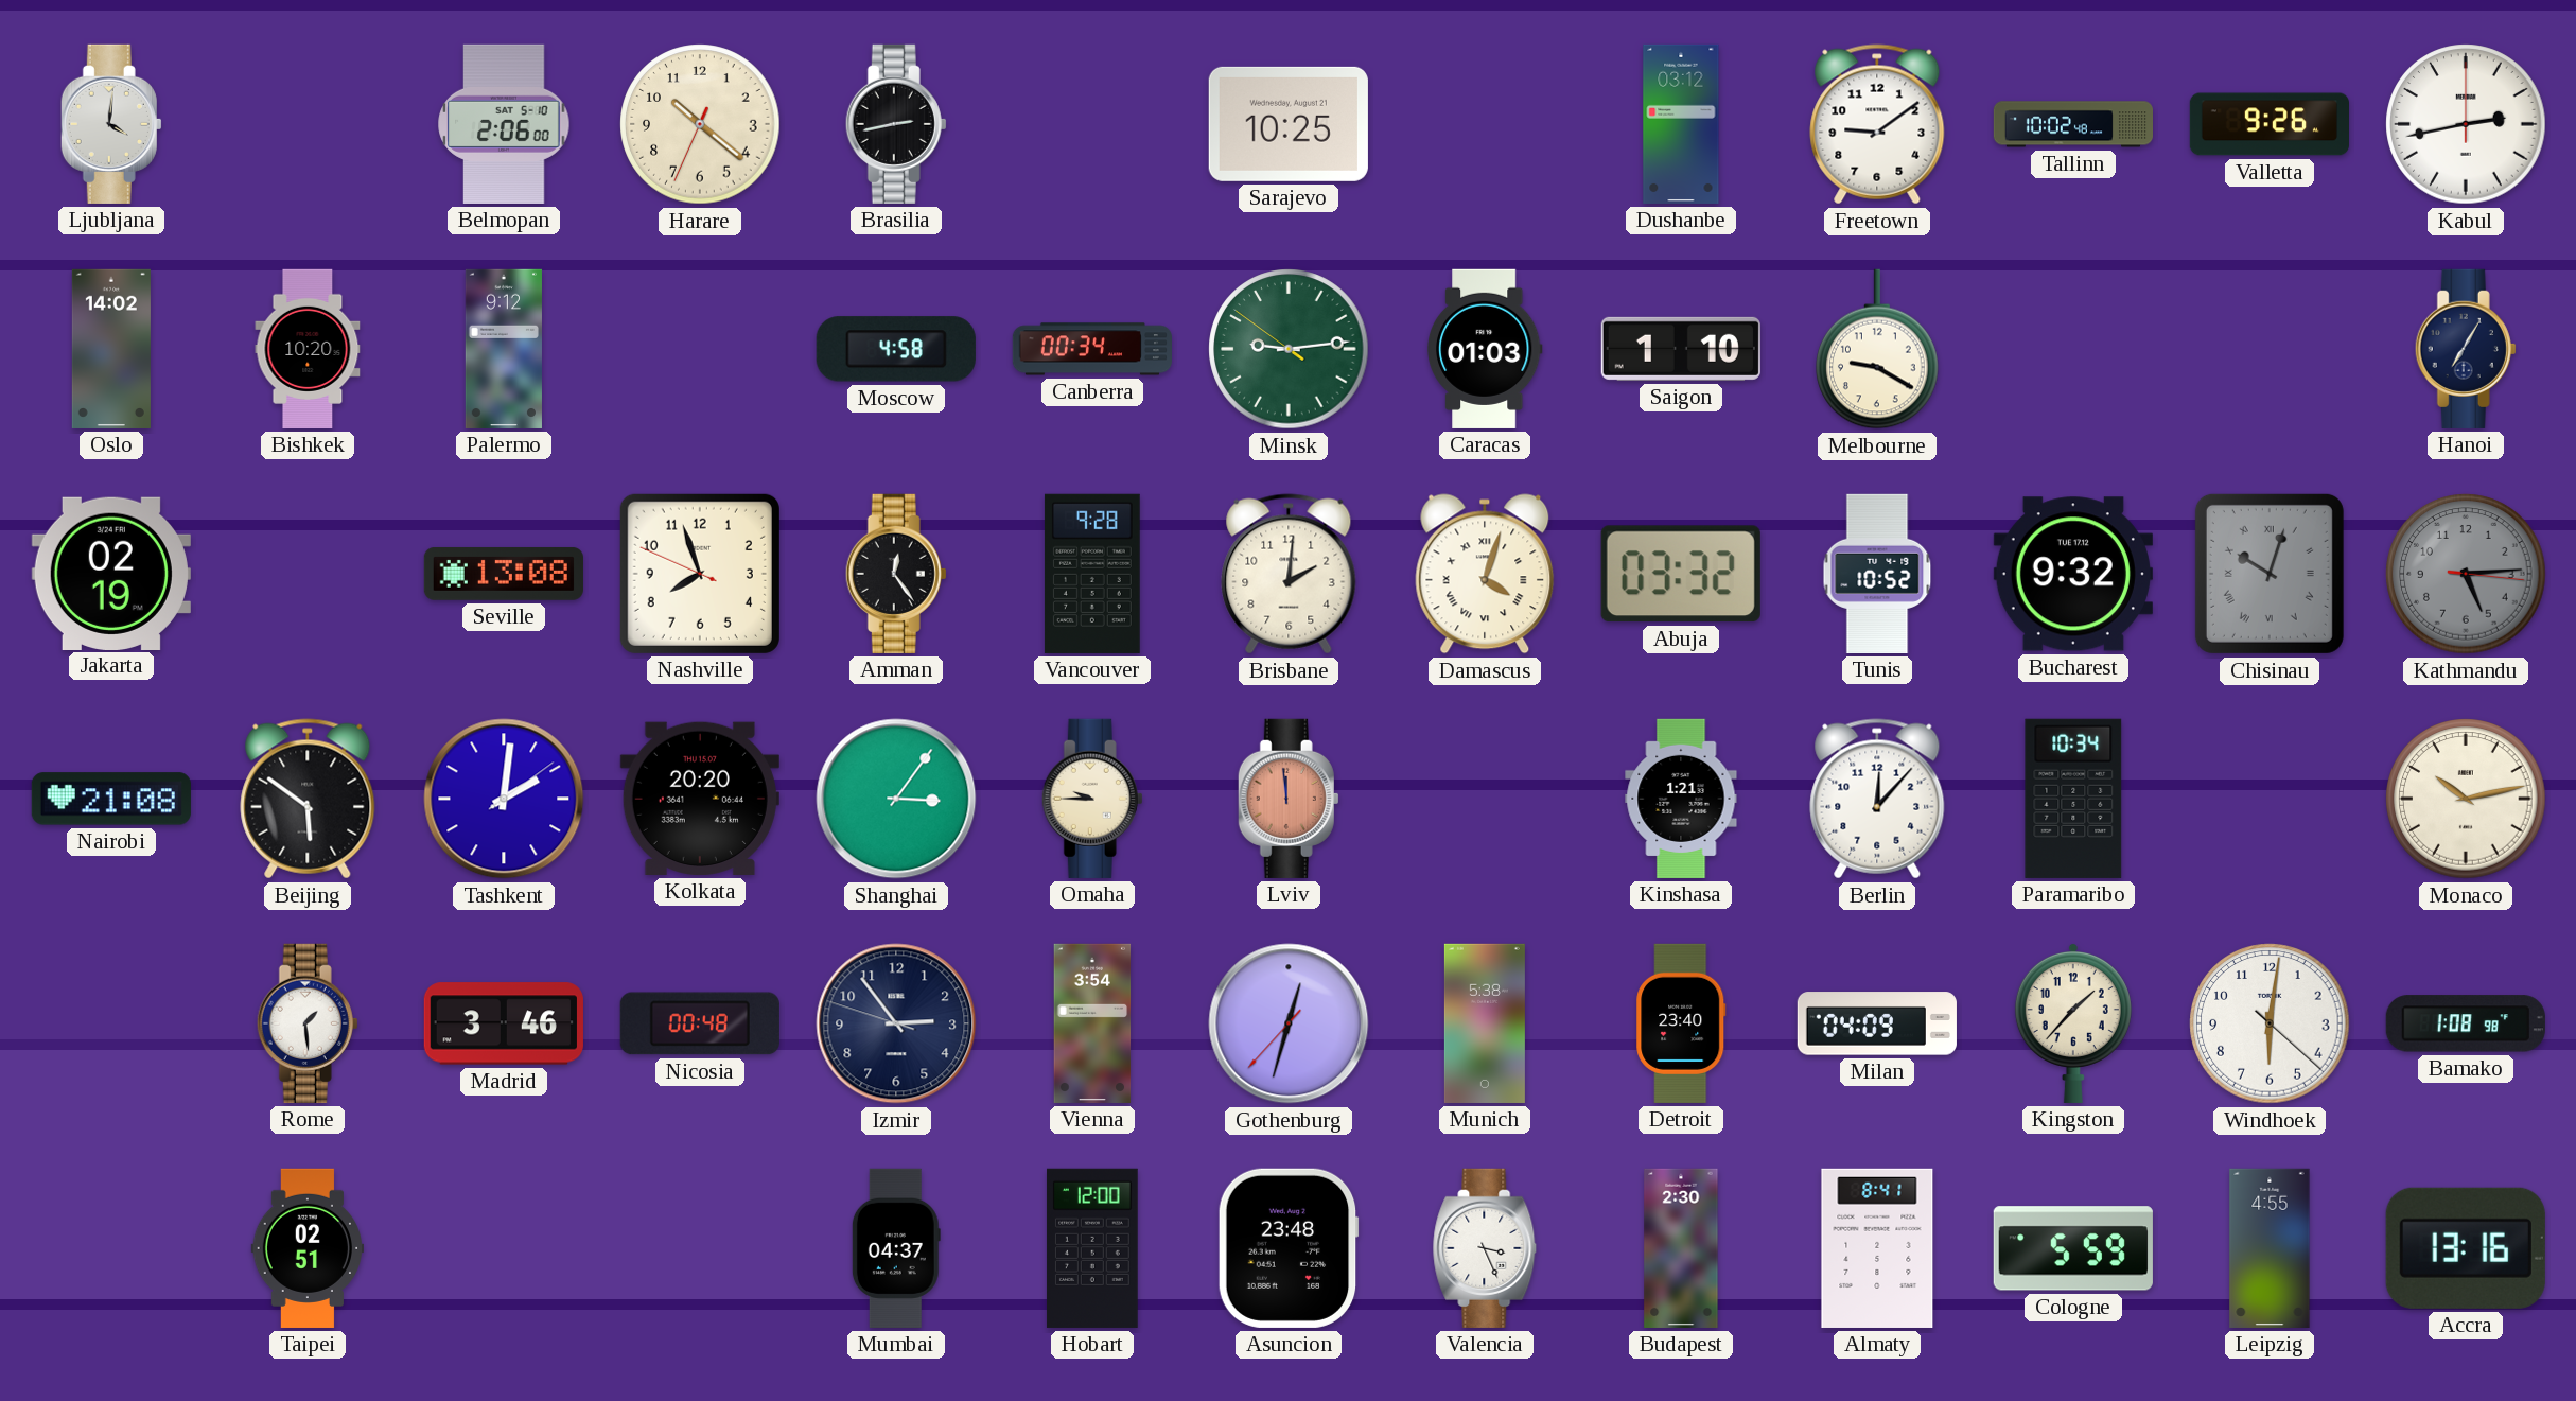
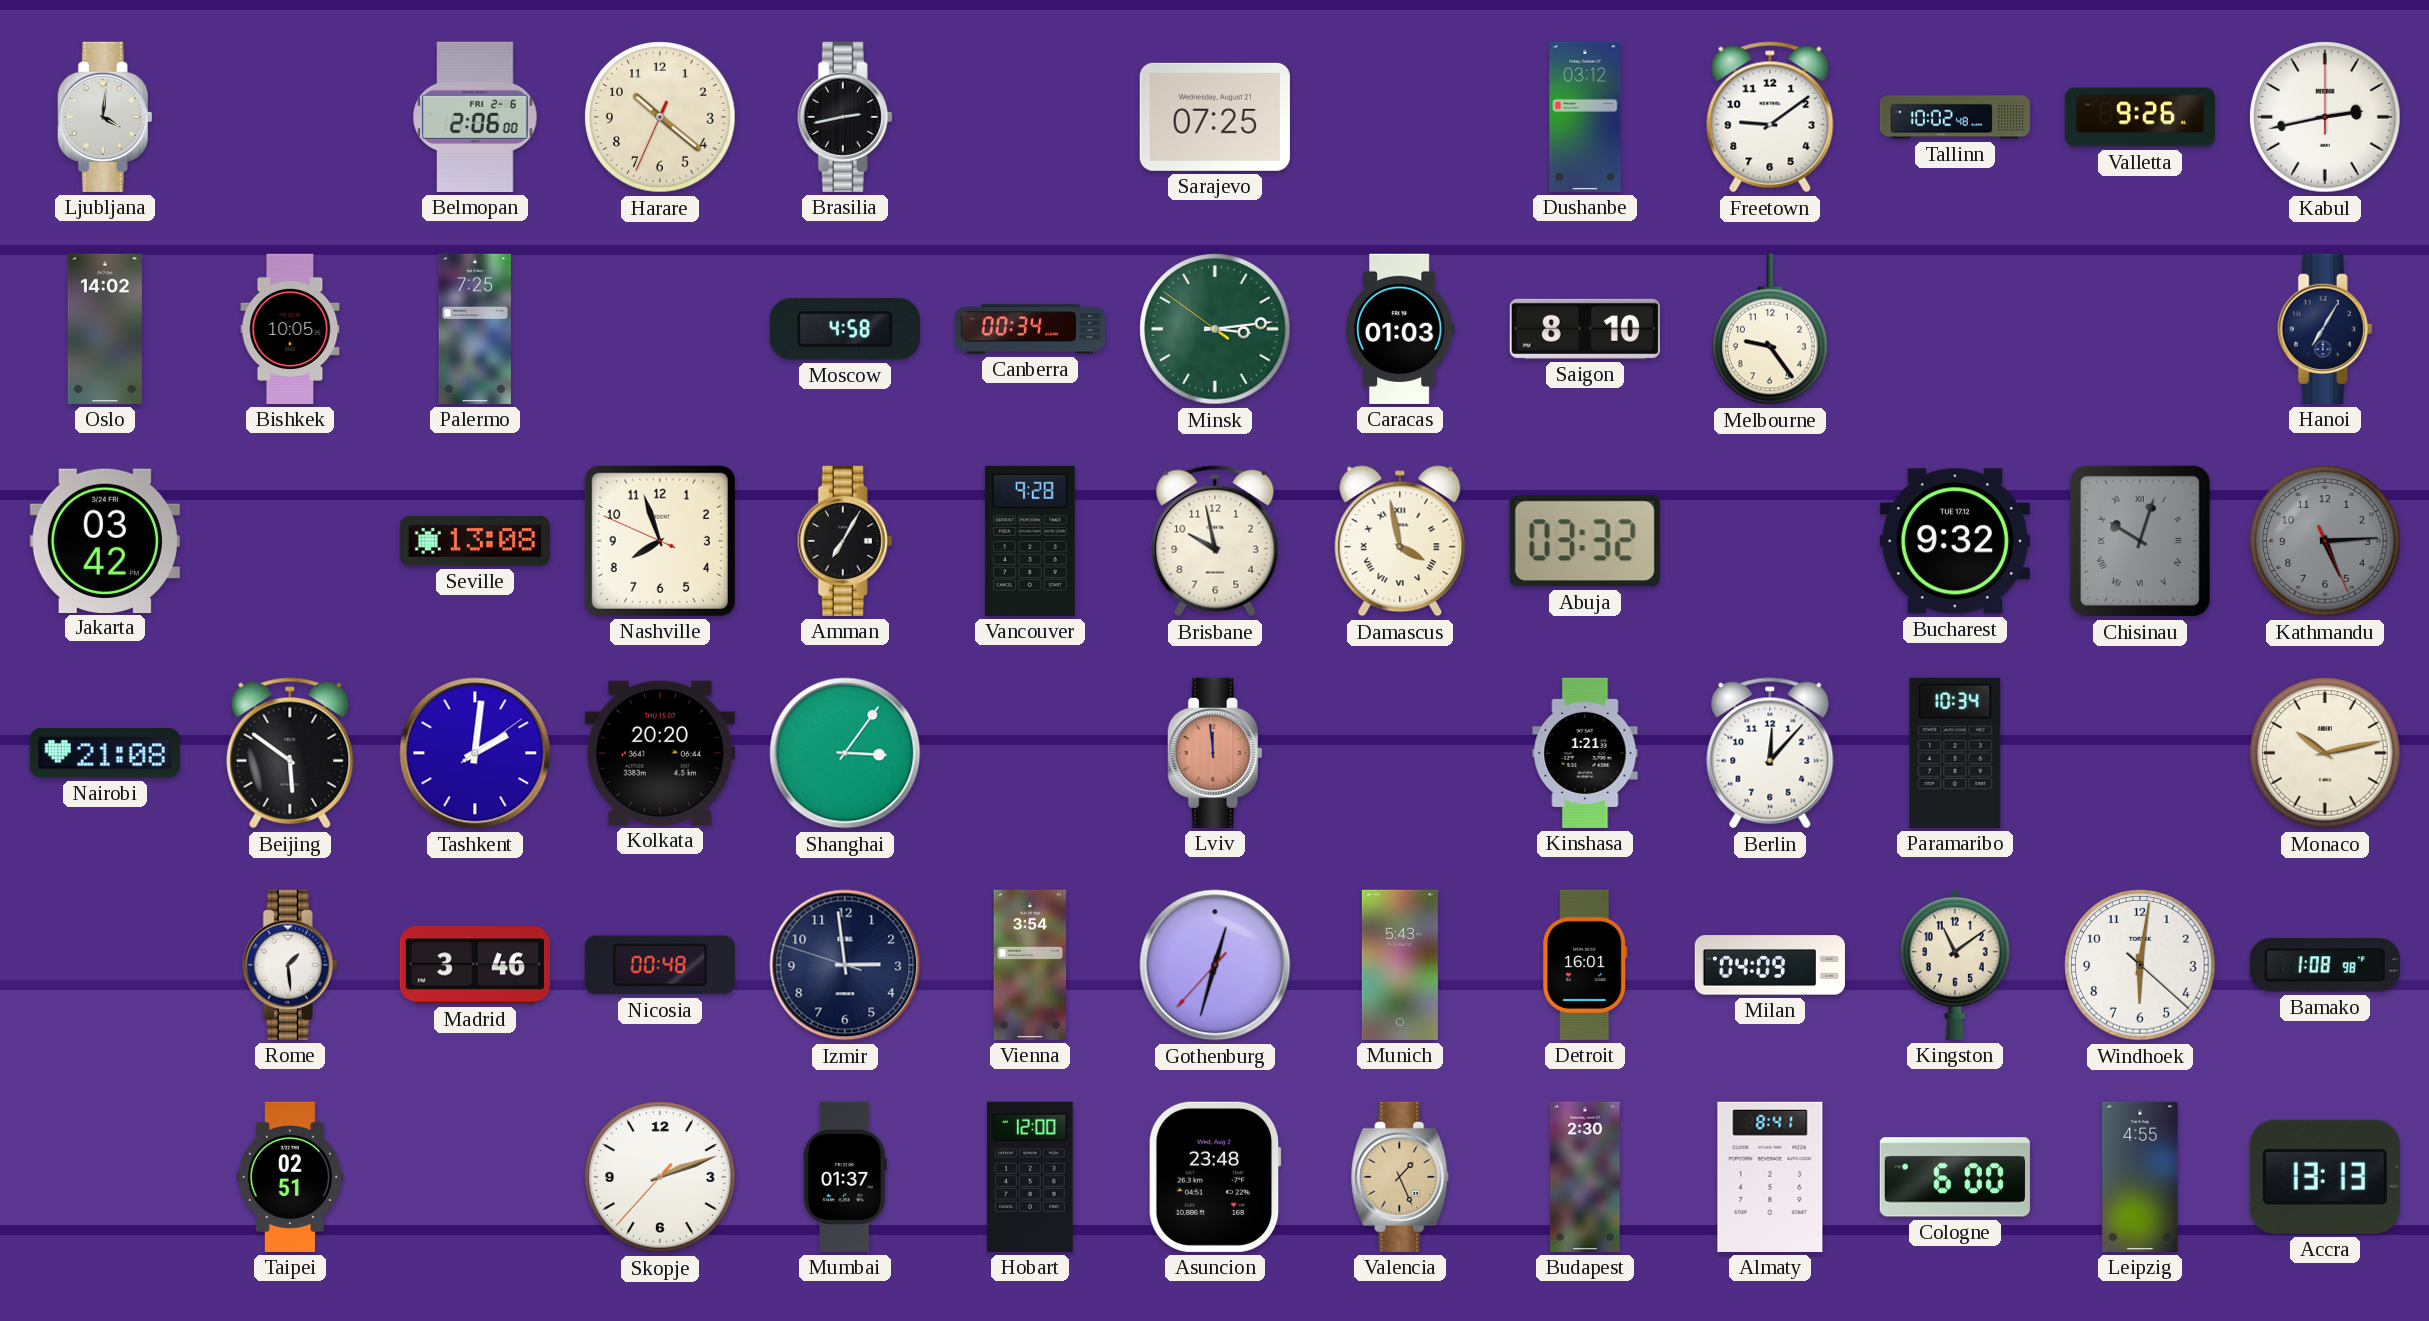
Belmopan date: SAT 5-10 -> FRI 2-6
Sarajevo: 10:25 -> 07:25
Bishkek: 10:20 -> 10:05
Palermo: 9:12 -> 7:25
Minsk: 9:13 -> 3:13
Saigon: 1:10 -> 8:10
Melbourne: 9:20 -> 9:24
Jakarta: 02:19 -> 03:42
Amman: 12:24 -> 7:05
Brisbane: 2:01 -> 9:58
Damascus: 4:03 -> 3:58
Tunis: 10:52 -> none
Kathmandu: 5:14:16 -> 5:14:26
Omaha: 9:45 -> none
Izmir: 2:53 -> 2:58
Munich: 5:38 -> 5:43
Detroit: 23:40 -> 16:01
Kingston: 1:37 -> 11:09
Skopje: none -> 2:11
Mumbai: 04:37 -> 01:37
Valencia: 3:26 -> 1:26
Valencia dial: white -> champagne
Cologne: 5:59 -> 6:00
Accra: 13:16 -> 13:13
